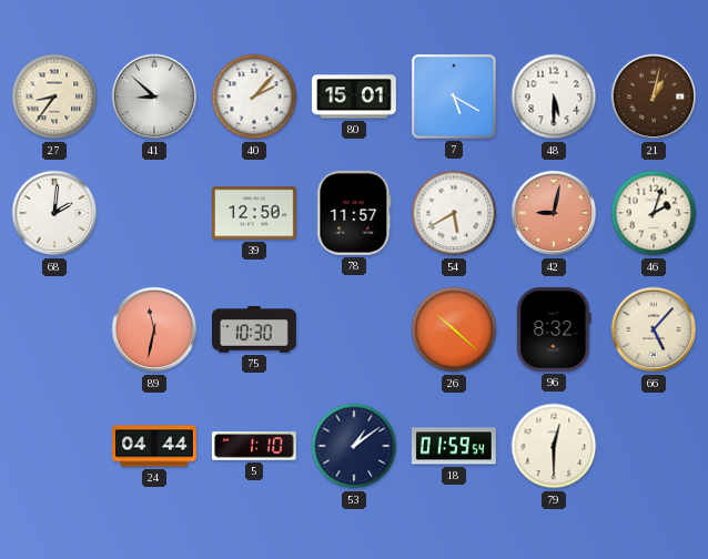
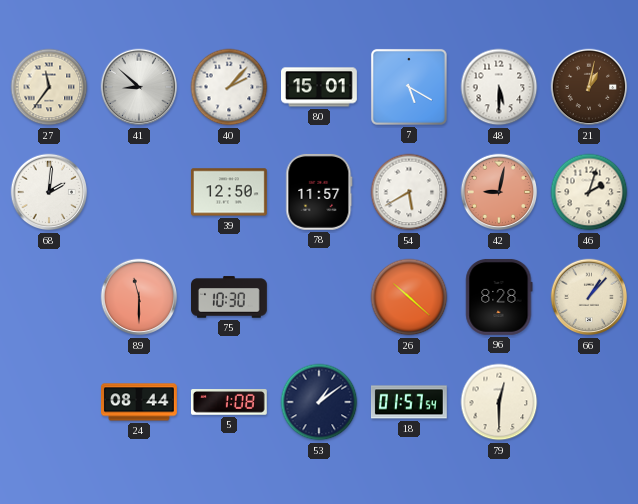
27: 8:36 -> 11:36
89: 11:32 -> 11:30
96: 8:32 -> 8:28
66: 5:07 -> 1:07
24: 04:44 -> 08:44
5: 1:10 -> 1:08
18: 01:59 -> 01:57
